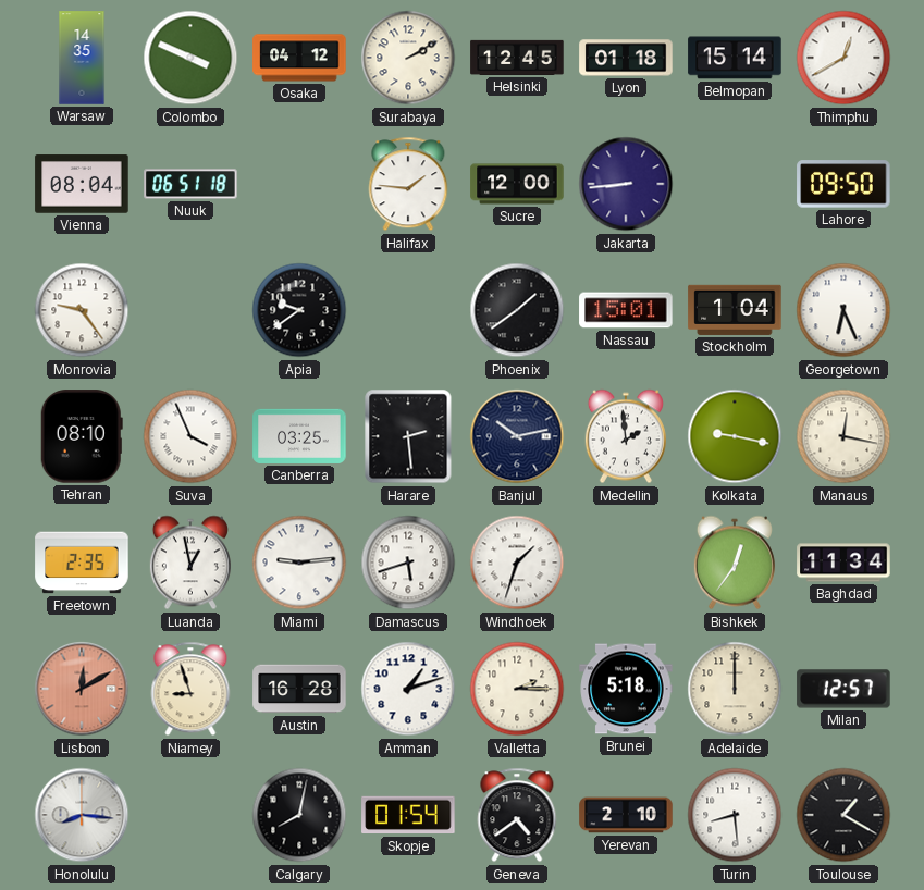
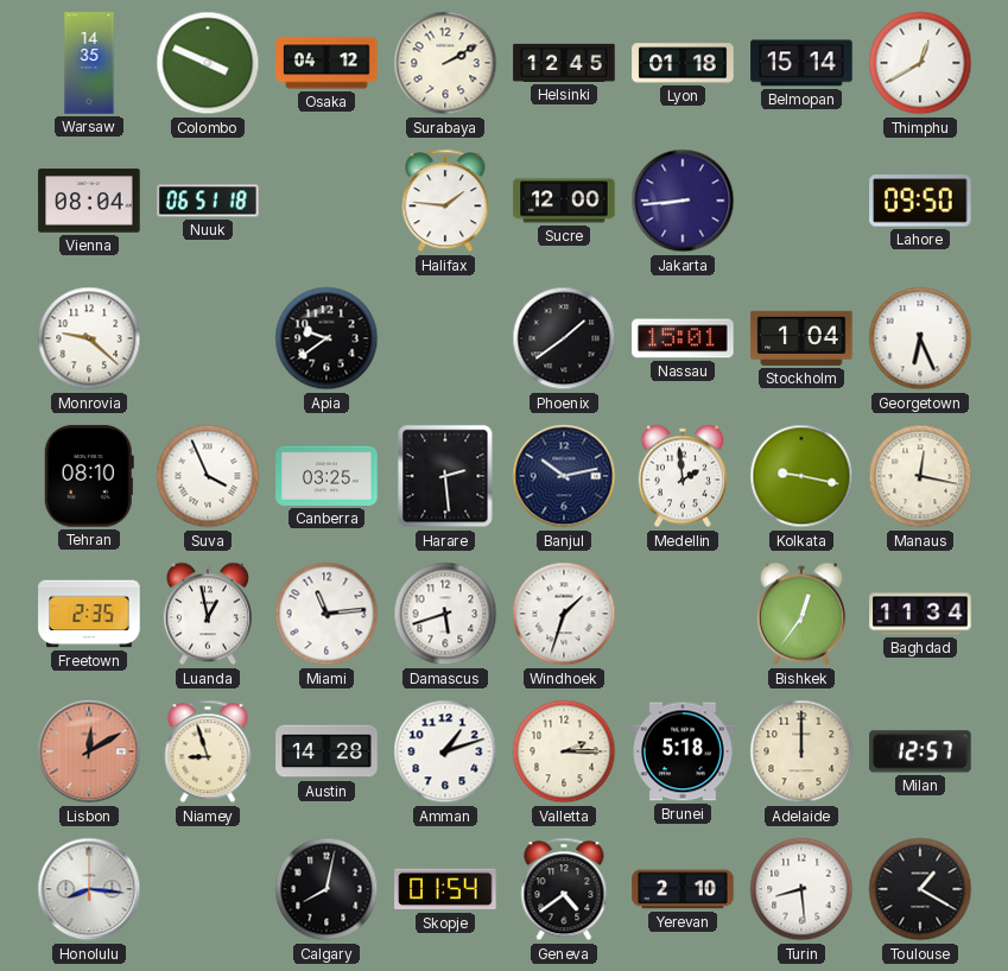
Monrovia: 9:24 -> 9:22
Miami: 9:14 -> 11:14
Austin: 16:28 -> 14:28
